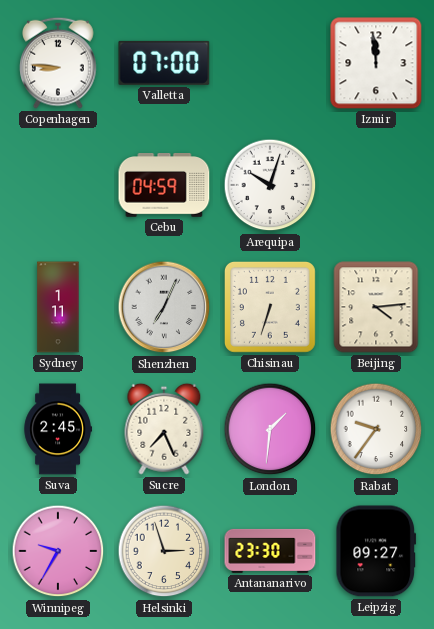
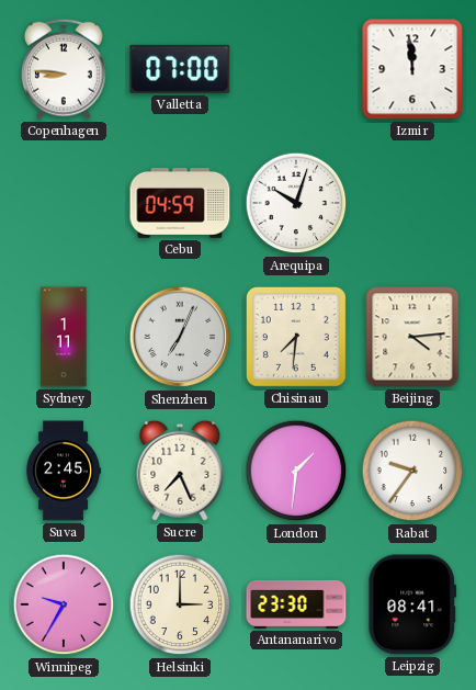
Chisinau: 6:33 -> 7:31
Helsinki: 2:57 -> 3:00
Leipzig: 09:27 -> 08:41
